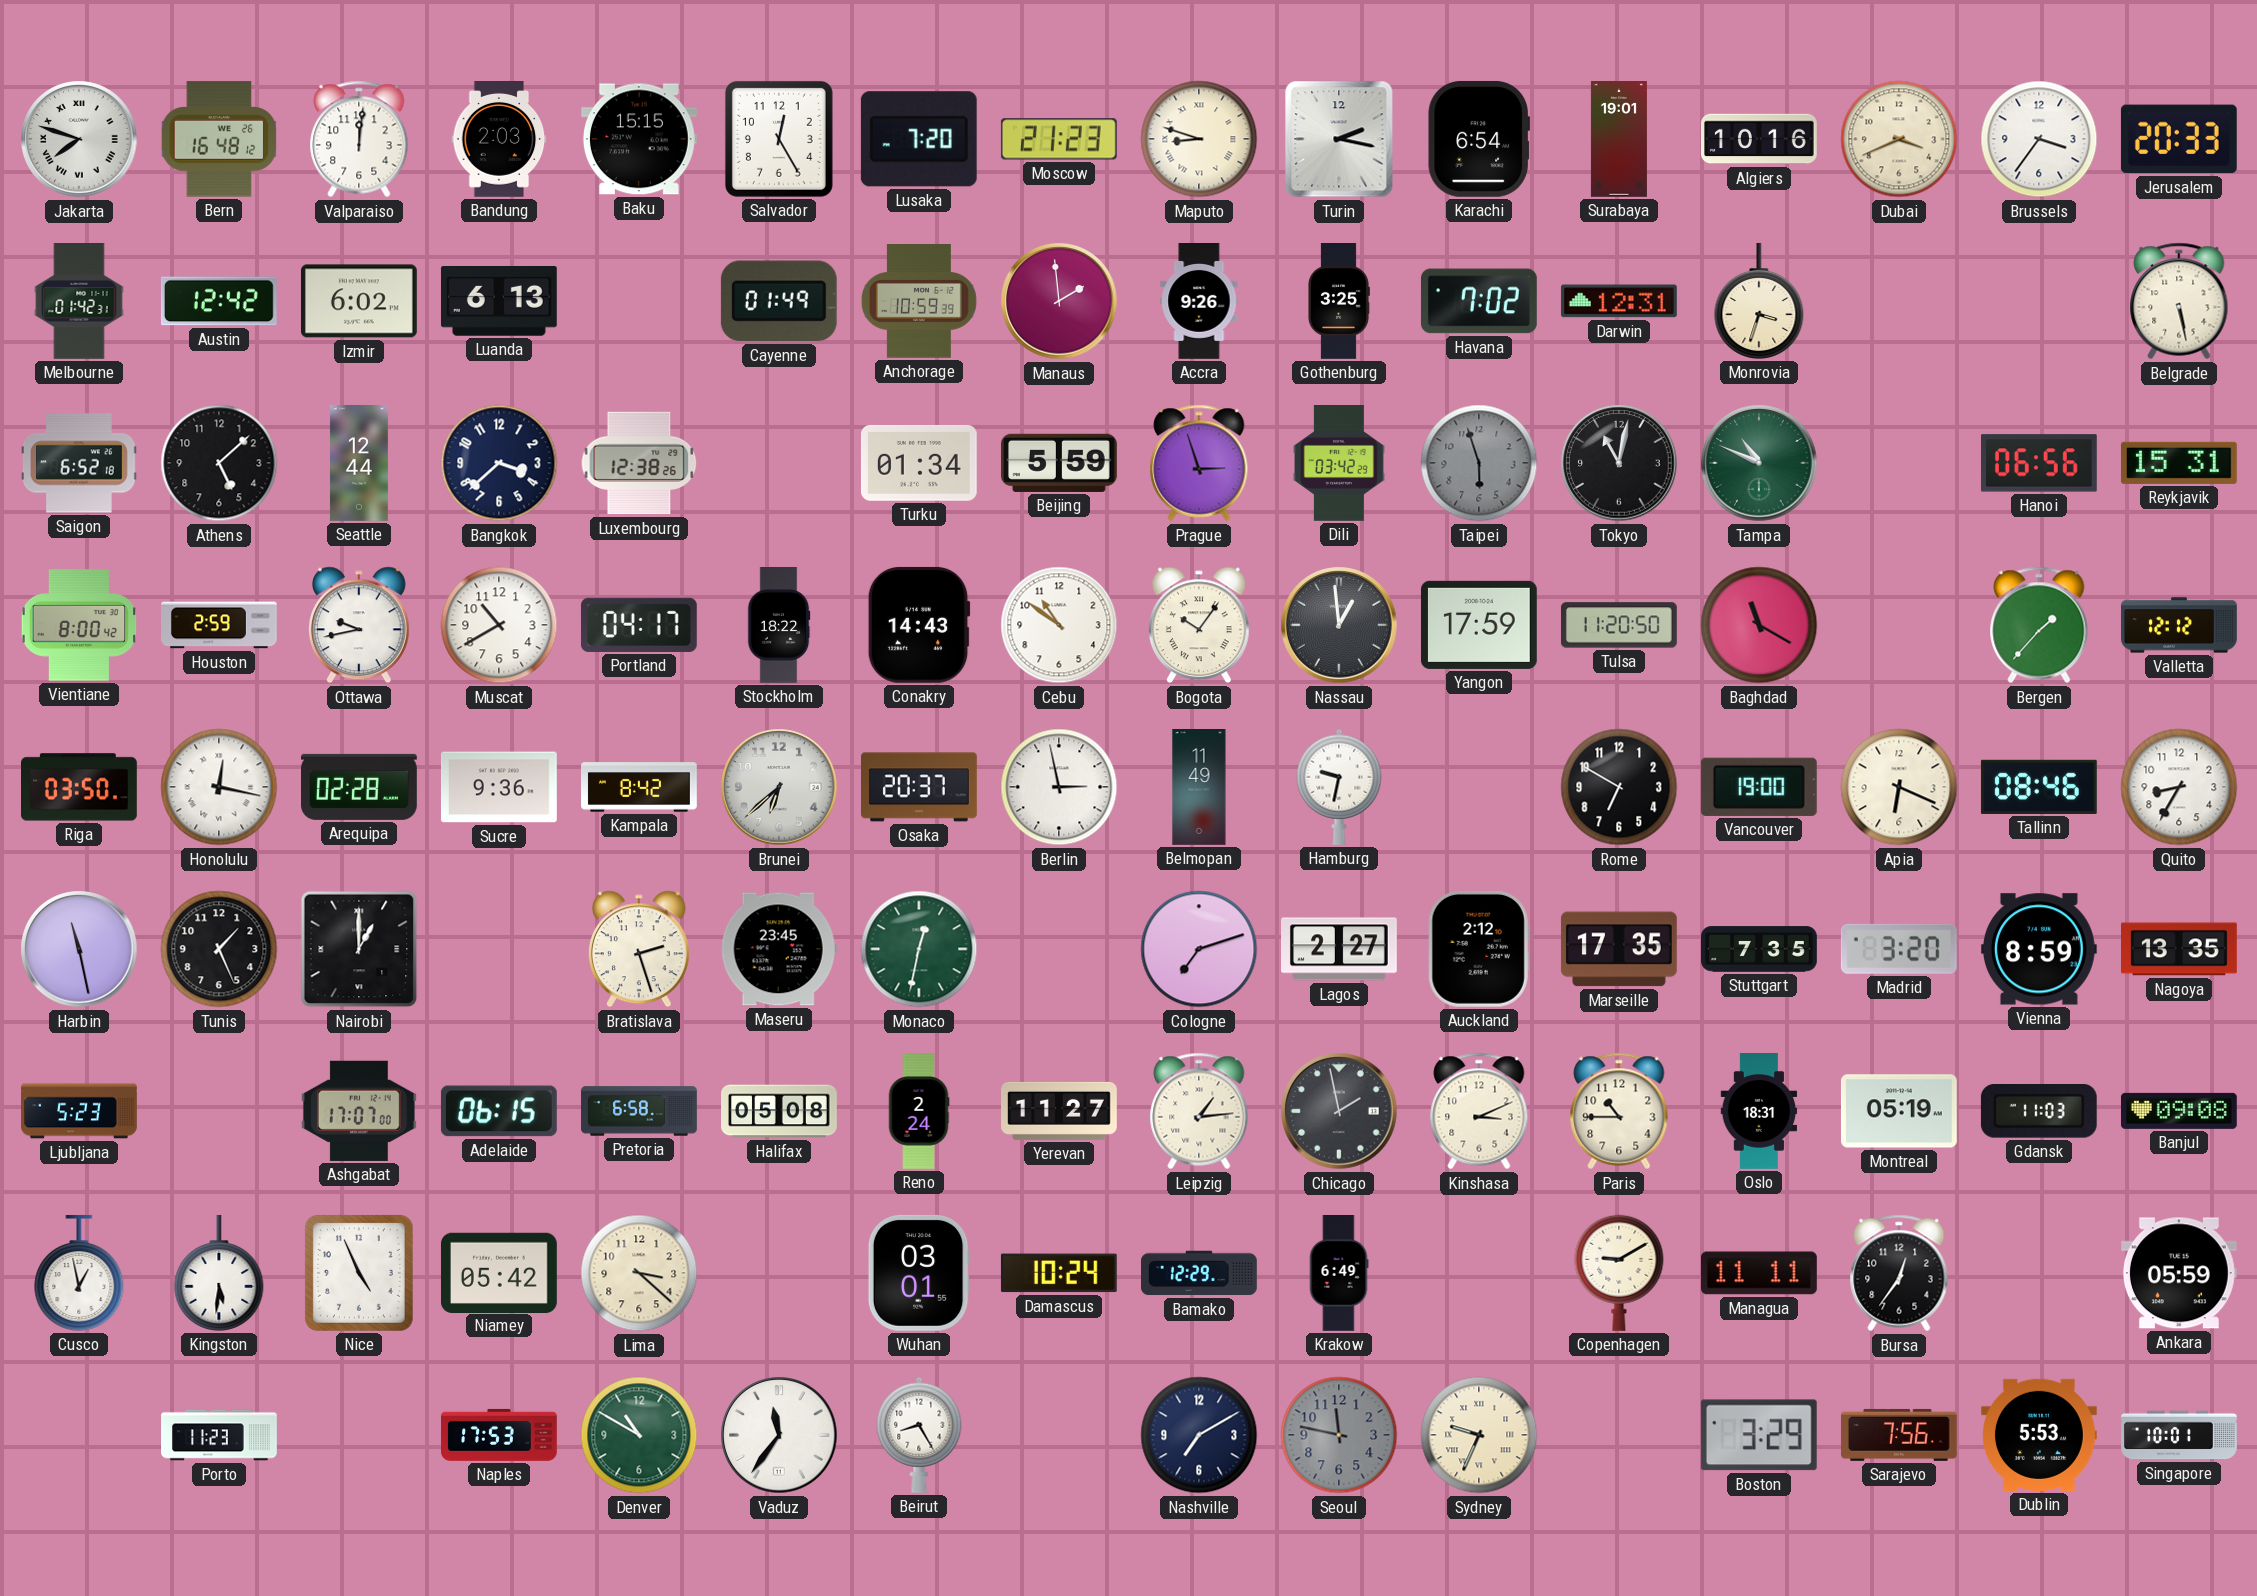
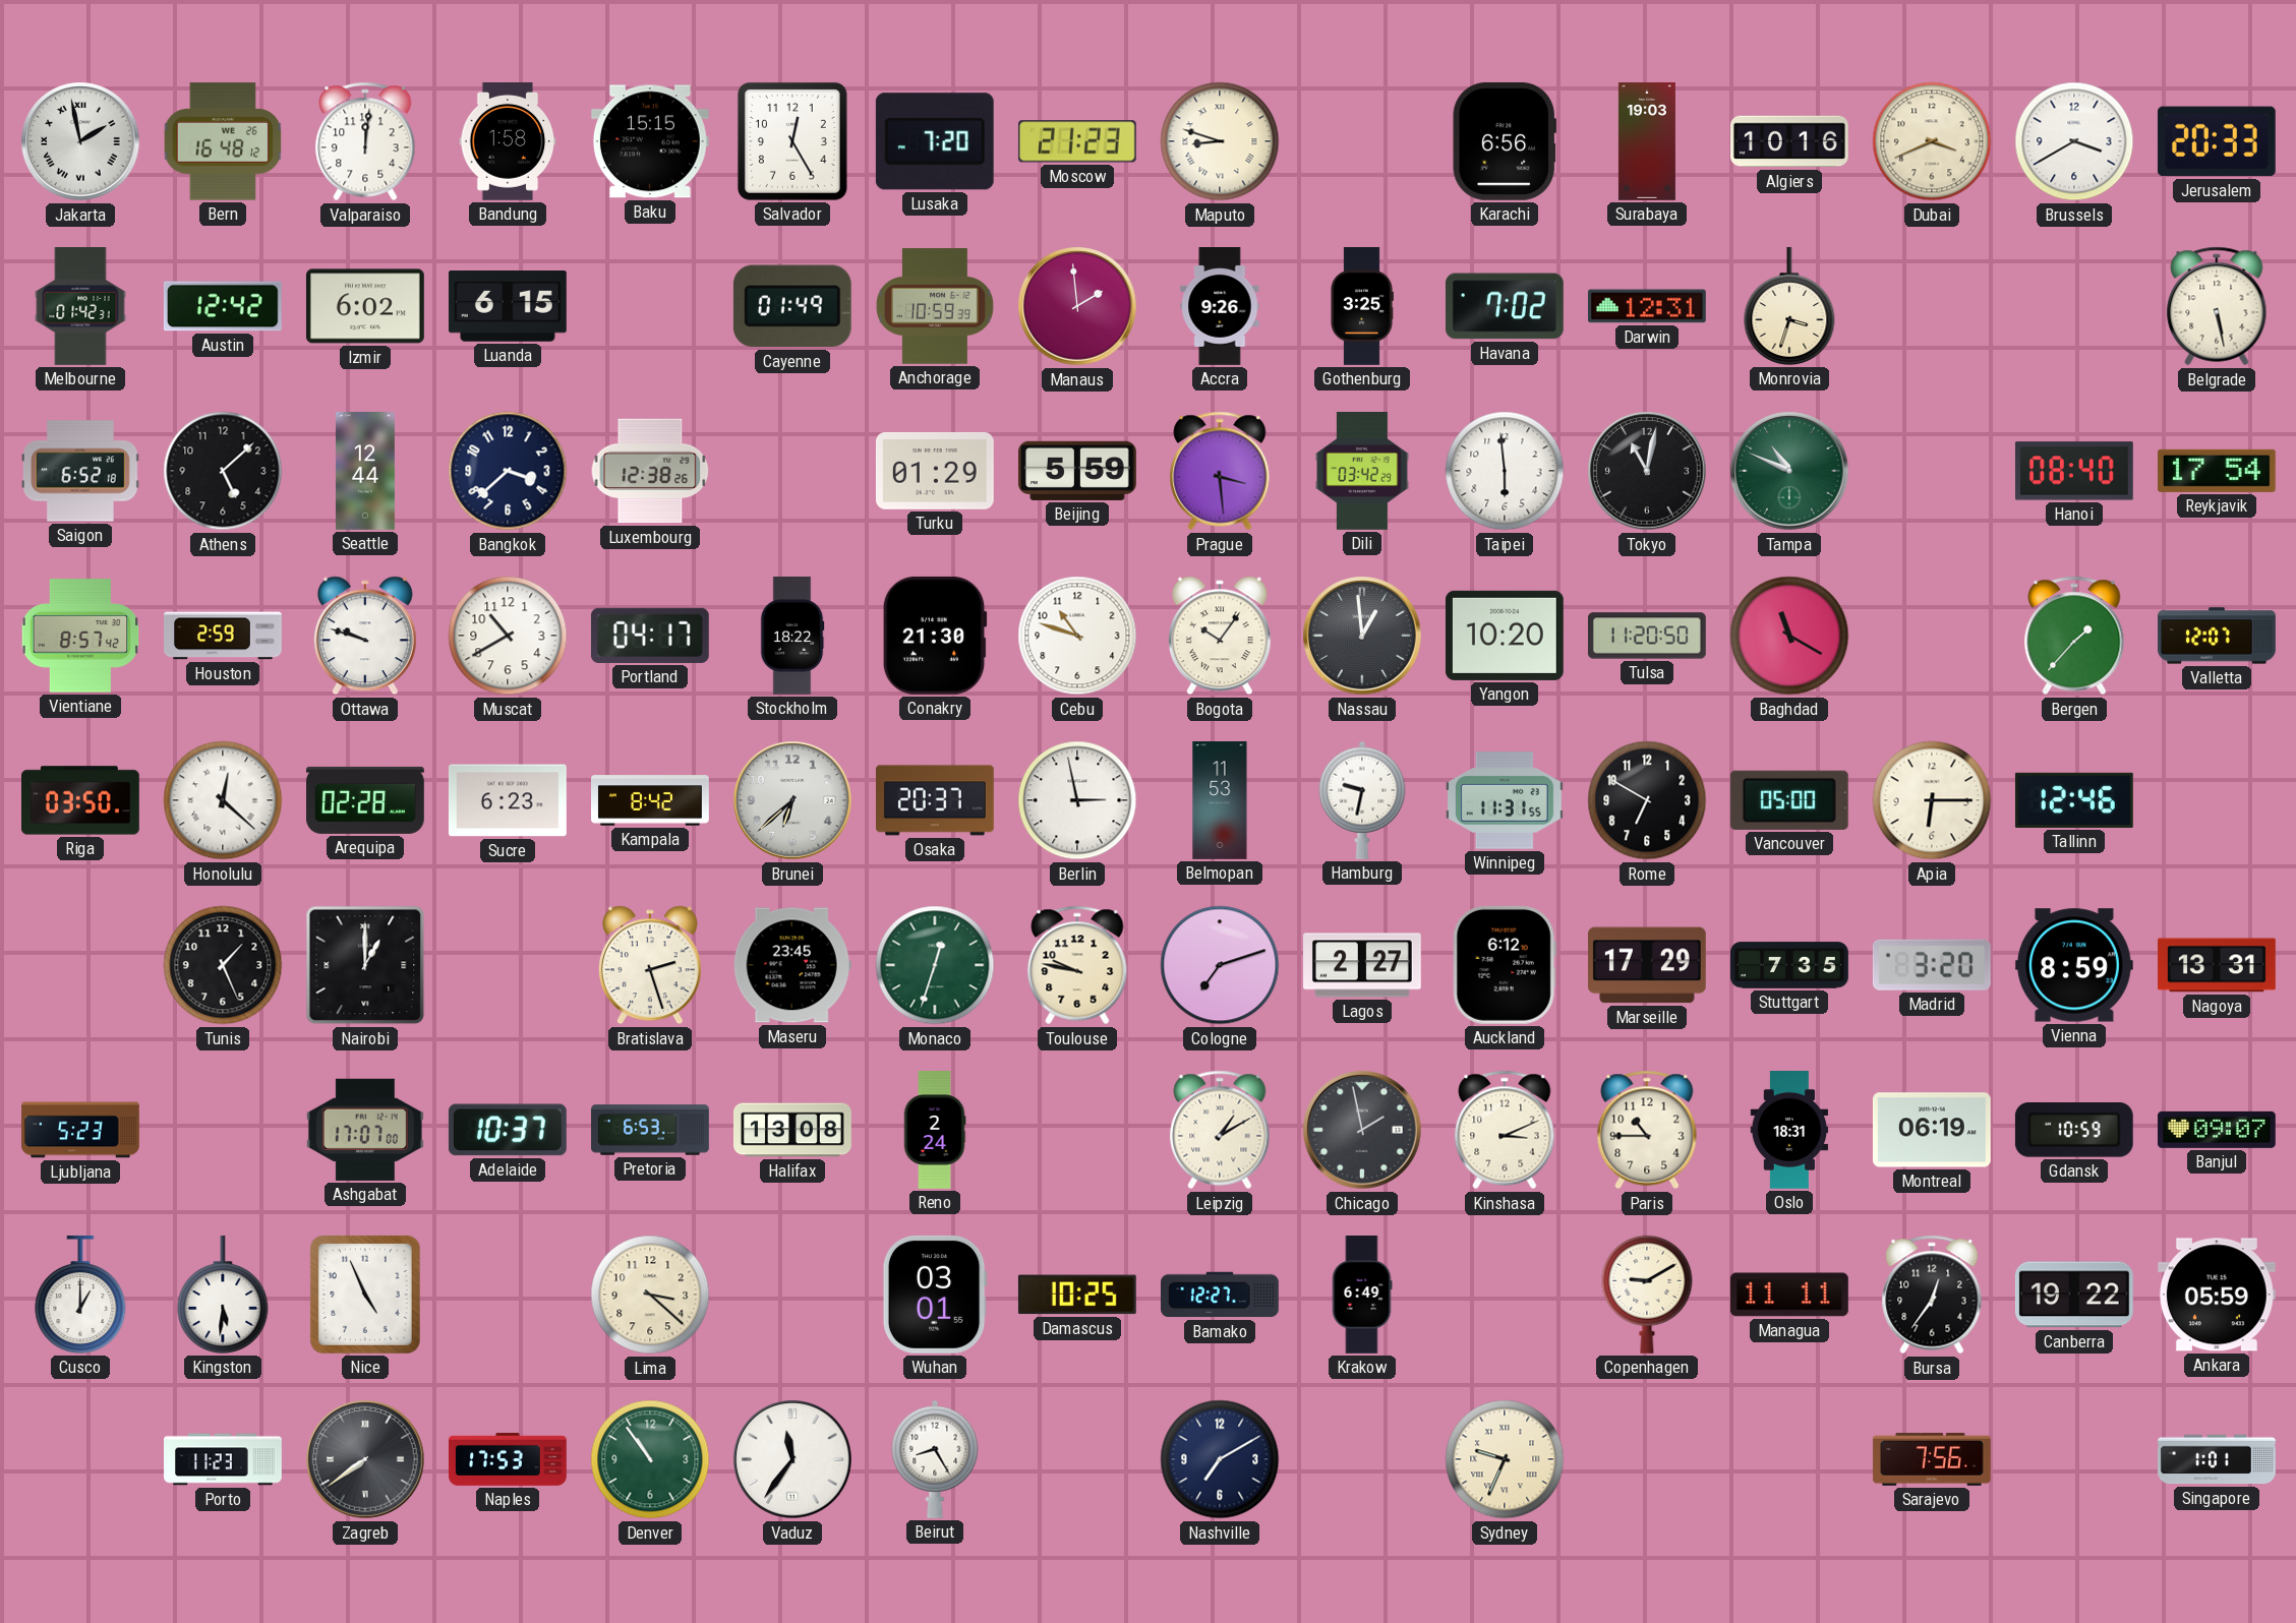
Jakarta: 7:48 -> 1:58
Bandung: 2:03 -> 1:58
Turin: 2:17 -> none
Karachi: 6:54 -> 6:56
Surabaya: 19:01 -> 19:03
Brussels: 3:36 -> 3:40
Luanda: 6:13 -> 6:15
Turku: 01:34 -> 01:29
Prague: 2:57 -> 3:29
Taipei: 5:57 -> 5:59
Taipei dial: grey -> white
Hanoi: 06:56 -> 08:40
Reykjavik: 15:31 -> 17:54
Vientiane: 8:00 -> 8:57
Ottawa: 9:43 -> 9:48
Conakry: 14:43 -> 21:30
Cebu: 10:51 -> 10:48
Yangon: 17:59 -> 10:20
Valletta: 12:12 -> 12:07
Honolulu: 12:17 -> 12:22
Sucre: 9:36 -> 6:23
Belmopan: 11:49 -> 11:53
Winnipeg: none -> 11:31
Vancouver: 19:00 -> 05:00
Apia: 6:19 -> 6:15
Tallinn: 08:46 -> 12:46
Quito: 8:35 -> none
Harbin: 11:28 -> none
Monaco: 12:32 -> 12:33
Toulouse: none -> 9:47
Auckland: 2:12 -> 6:12
Marseille: 17:35 -> 17:29
Nagoya: 13:35 -> 13:31
Adelaide: 06:15 -> 10:37
Pretoria: 6:58 -> 6:53
Halifax: 05:08 -> 13:08
Yerevan: 11:27 -> none
Leipzig: 1:14 -> 1:10
Montreal: 05:19 -> 06:19
Gdansk: 11:03 -> 10:59
Banjul: 09:08 -> 09:07
Cusco: 12:58 -> 1:00
Niamey: 05:42 -> none
Damascus: 10:24 -> 10:25
Bamako: 12:29 -> 12:27
Canberra: none -> 19:22
Zagreb: none -> 7:39
Denver: 10:50 -> 10:54
Seoul: 11:47 -> none
Boston: 3:29 -> none
Dublin: 5:53 -> none
Singapore: 10:01 -> 1:01
